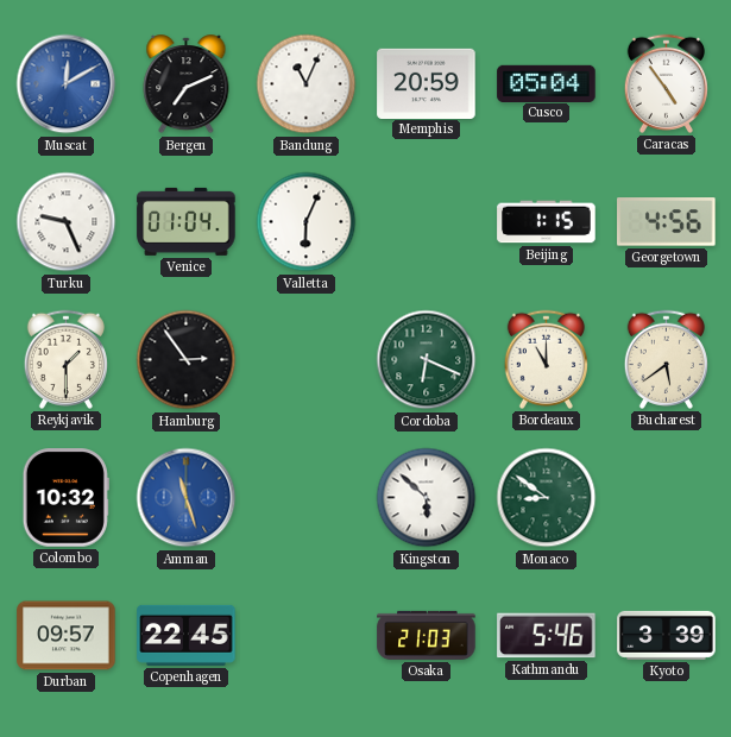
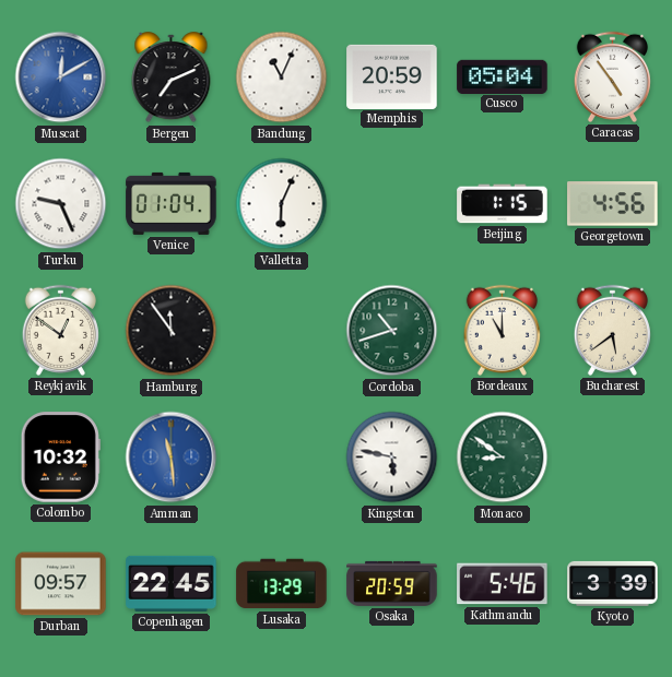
Reykjavik: 1:30 -> 12:51
Hamburg: 2:54 -> 11:54
Cordoba: 6:19 -> 10:42
Amman: 11:27 -> 11:29
Kingston: 5:52 -> 5:47
Lusaka: none -> 13:29
Osaka: 21:03 -> 20:59
